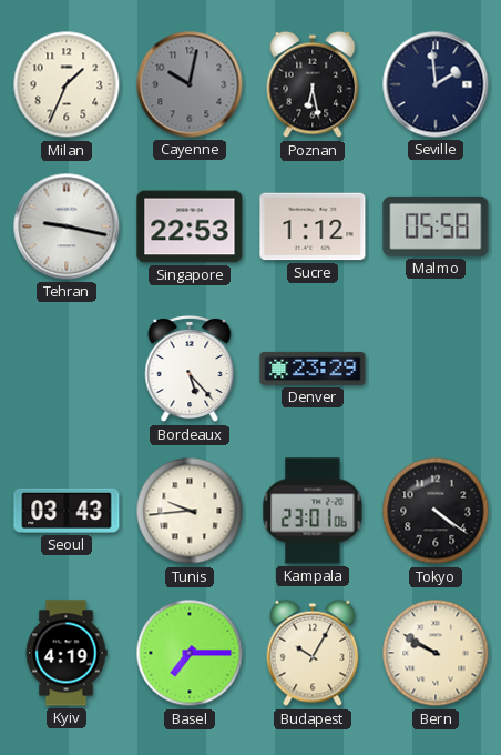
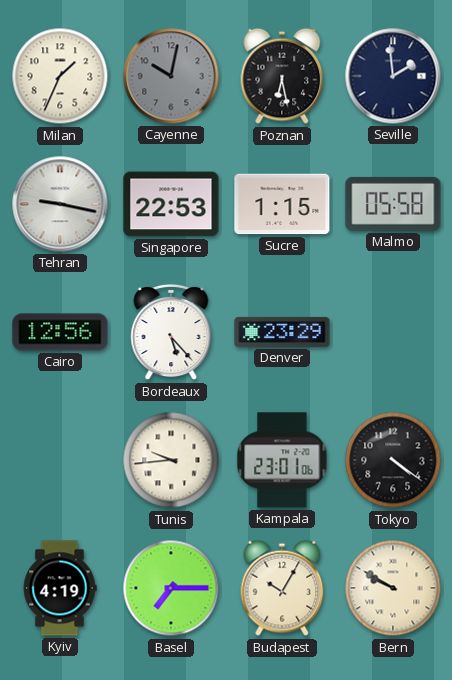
Sucre: 1:12 -> 1:15
Cairo: none -> 12:56
Seoul: 03:43 -> none
